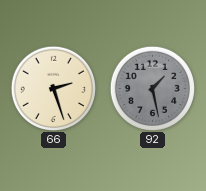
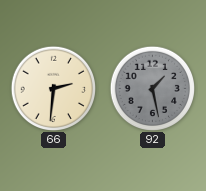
66: 2:27 -> 2:31
